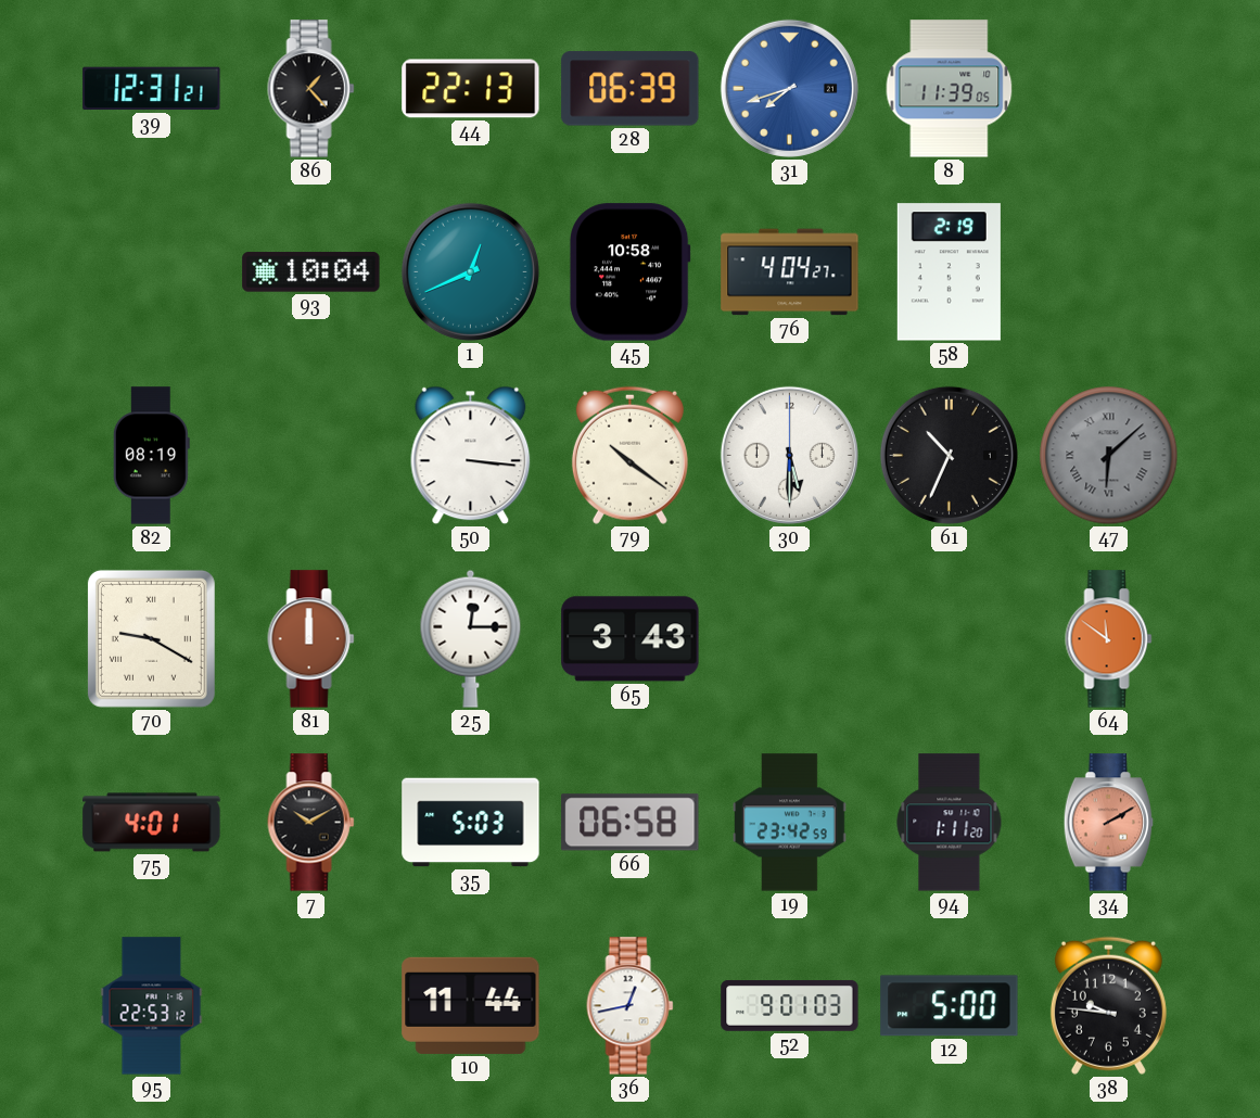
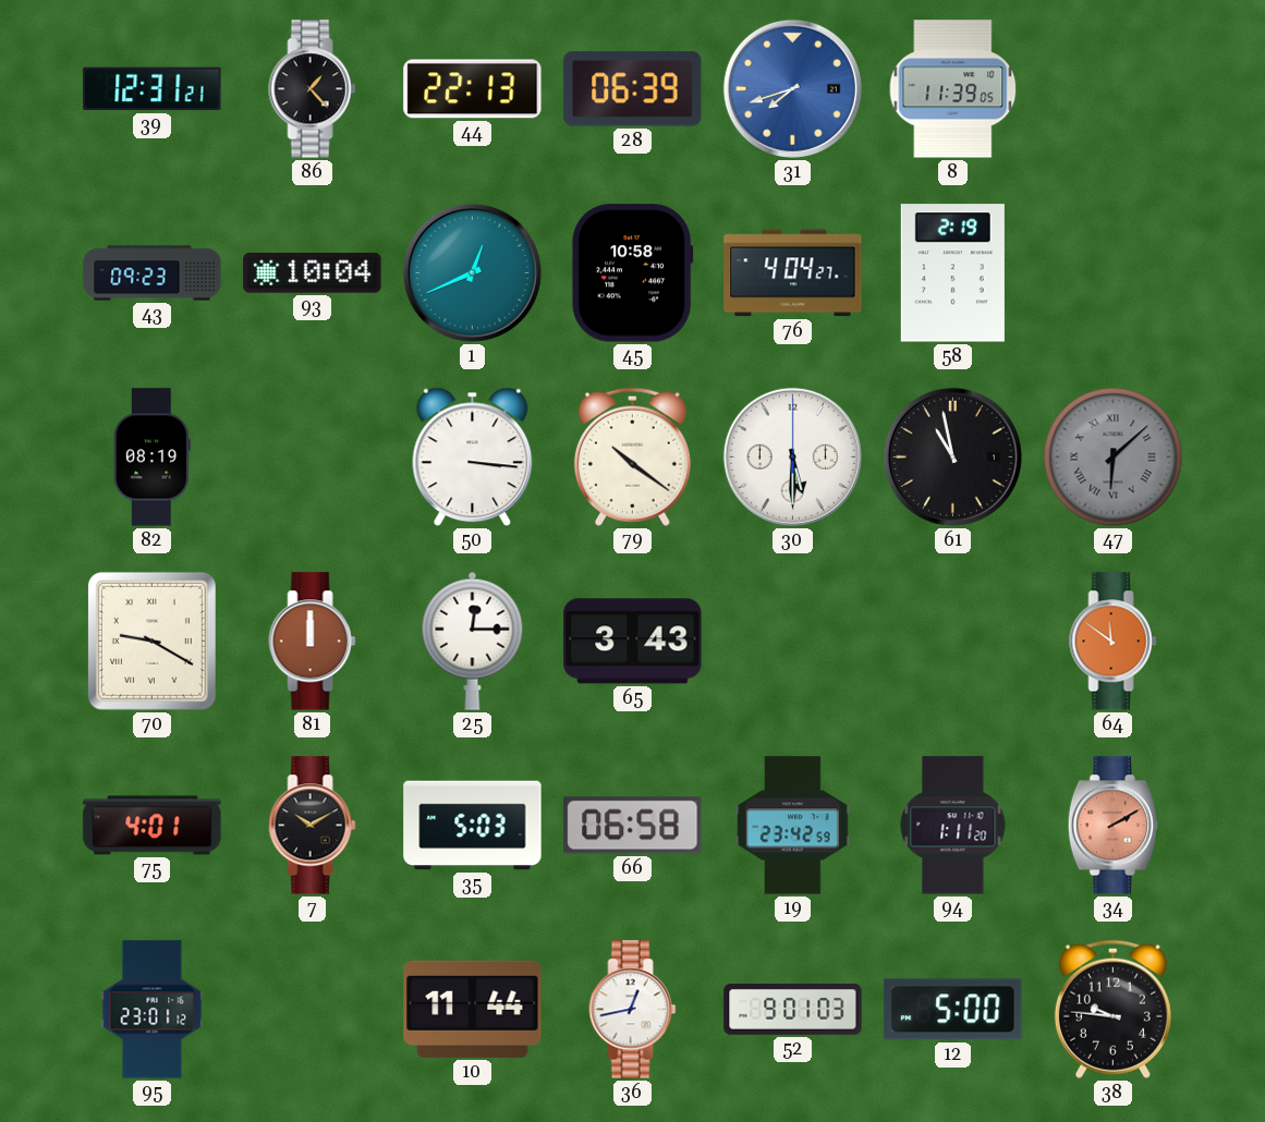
43: none -> 09:23
61: 10:34 -> 10:58
95: 22:53 -> 23:01
